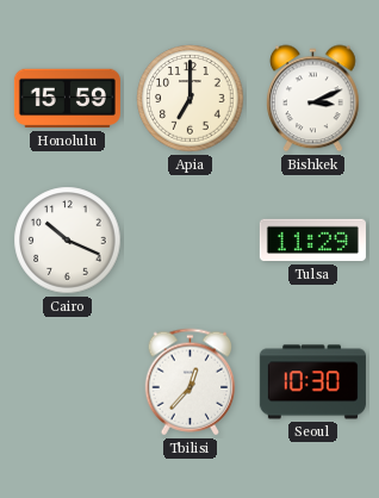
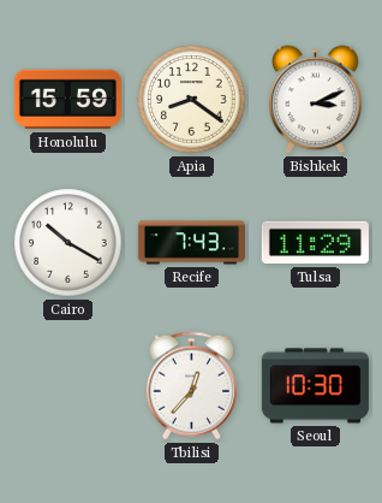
Apia: 7:00 -> 8:21
Cairo: 10:19 -> 10:20
Recife: none -> 7:43
